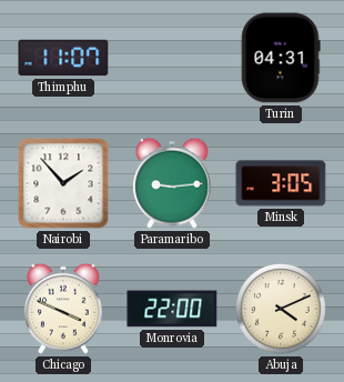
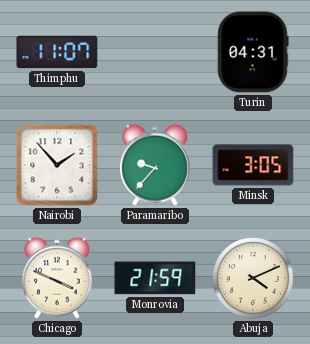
Paramaribo: 9:14 -> 9:37
Monrovia: 22:00 -> 21:59
